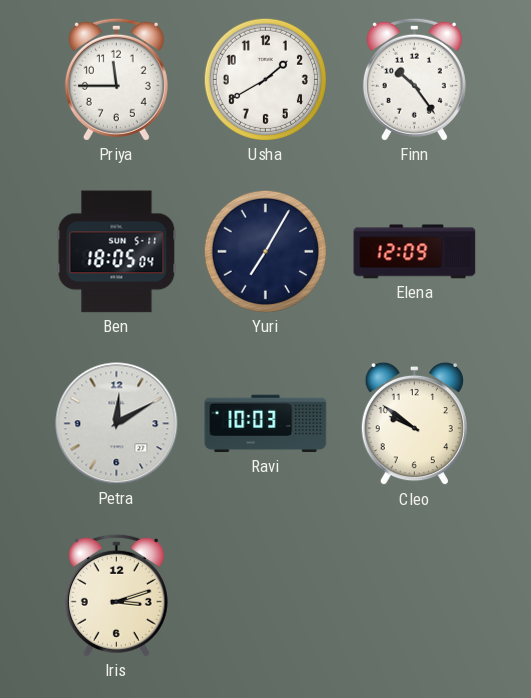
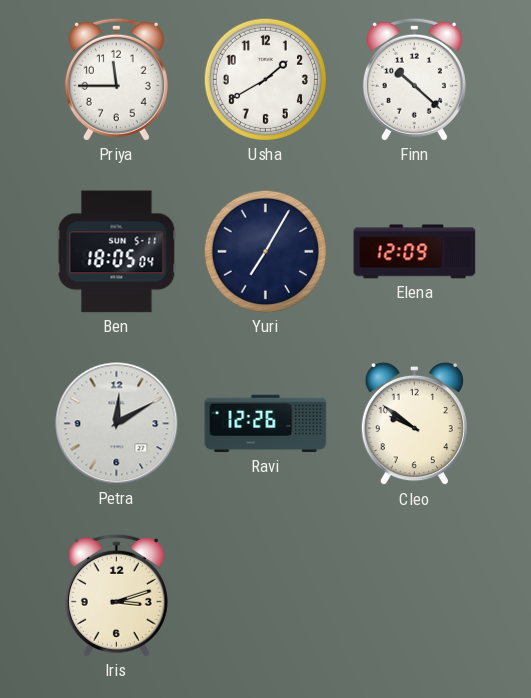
Finn: 10:24 -> 10:22
Ravi: 10:03 -> 12:26
